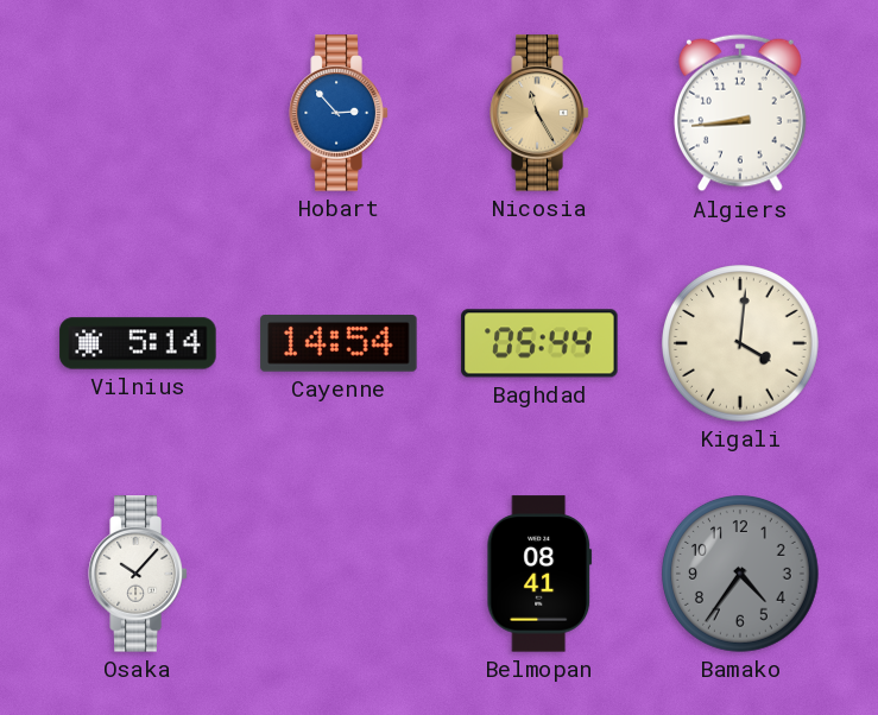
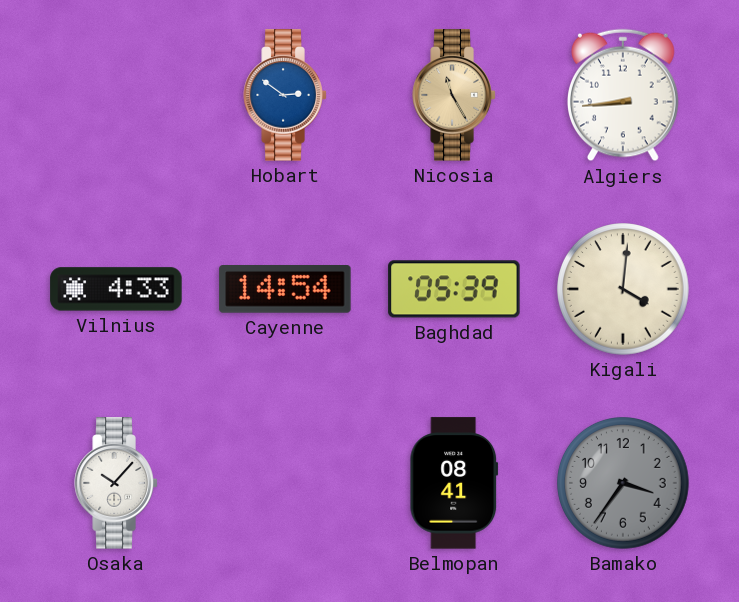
Hobart: 2:53 -> 2:51
Vilnius: 5:14 -> 4:33
Baghdad: 05:44 -> 05:39
Bamako: 4:36 -> 3:36
